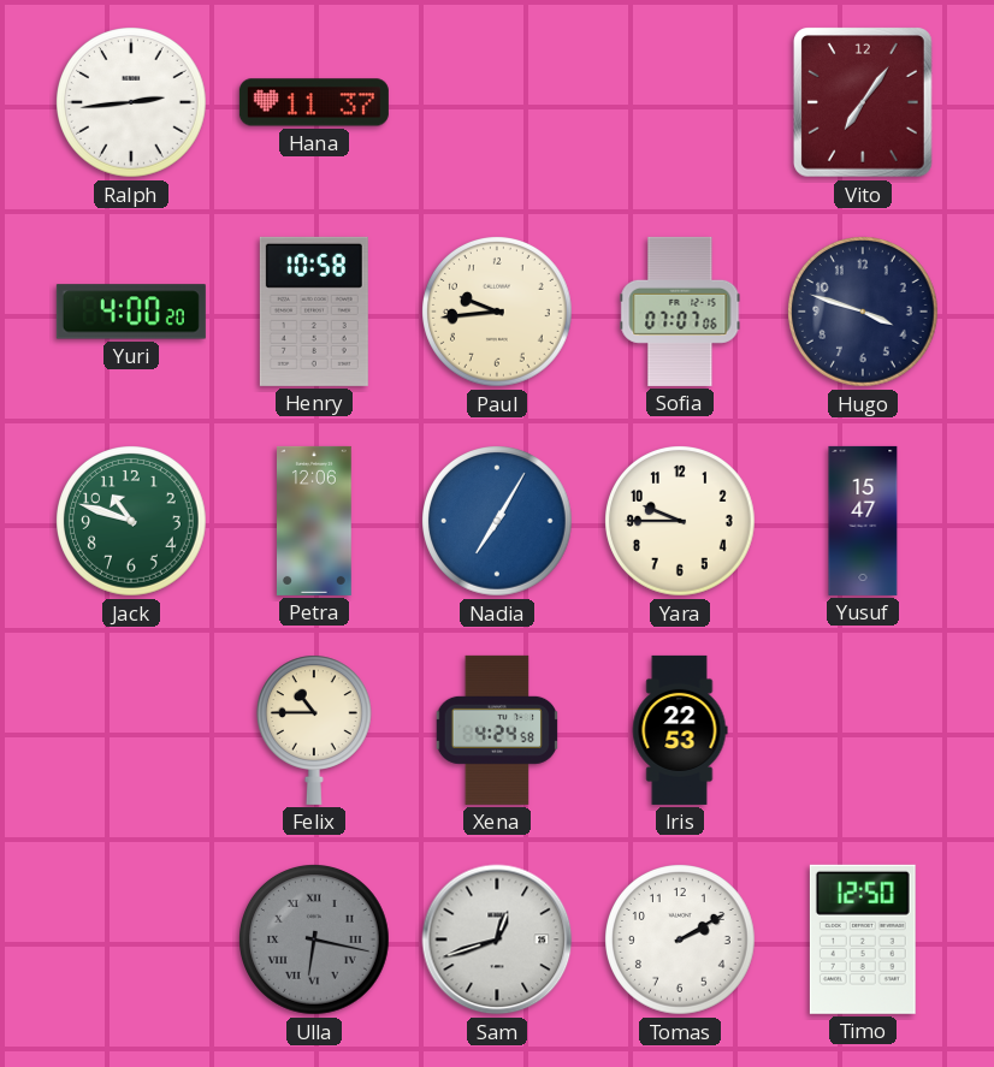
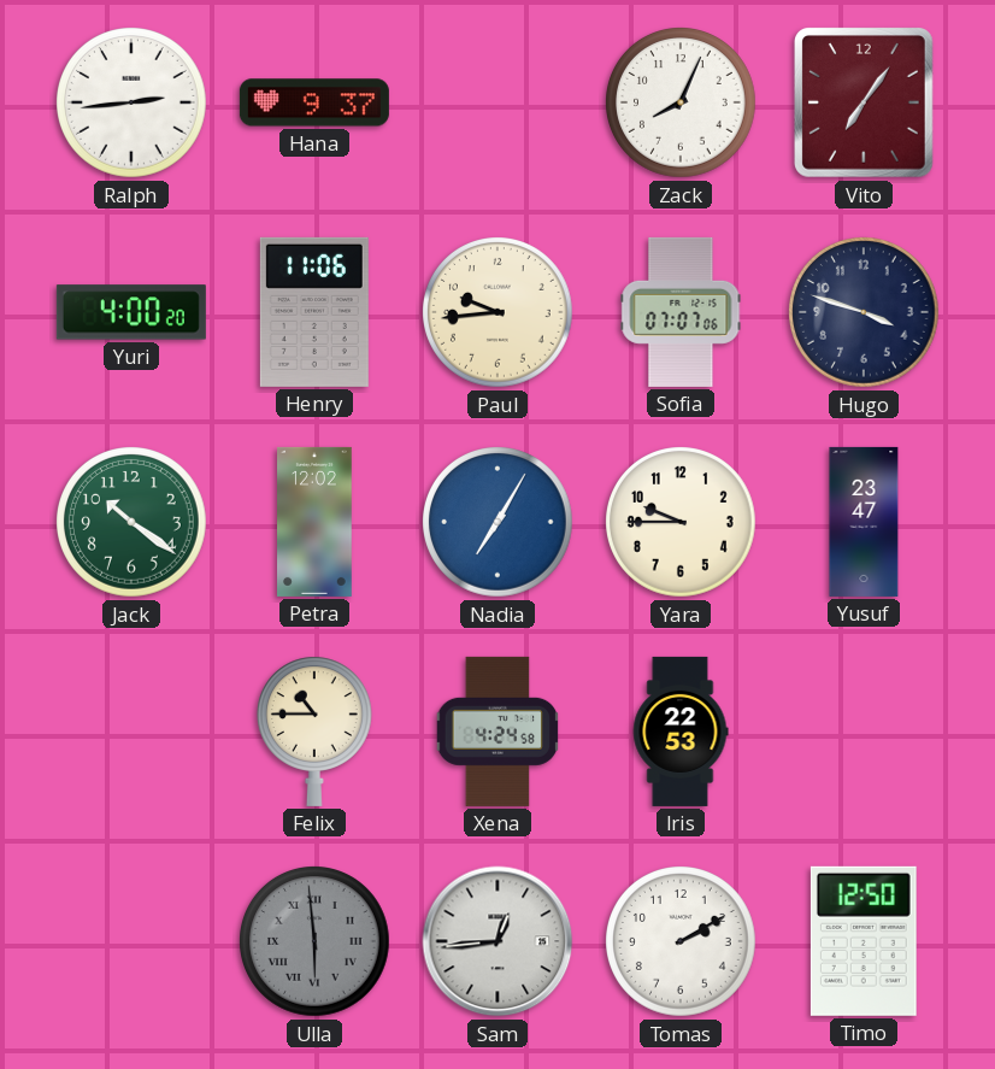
Hana: 11:37 -> 9:37
Zack: none -> 8:04
Henry: 10:58 -> 11:06
Jack: 10:48 -> 10:21
Petra: 12:06 -> 12:02
Yusuf: 15:47 -> 23:47
Ulla: 6:17 -> 5:59
Sam: 12:42 -> 12:44
